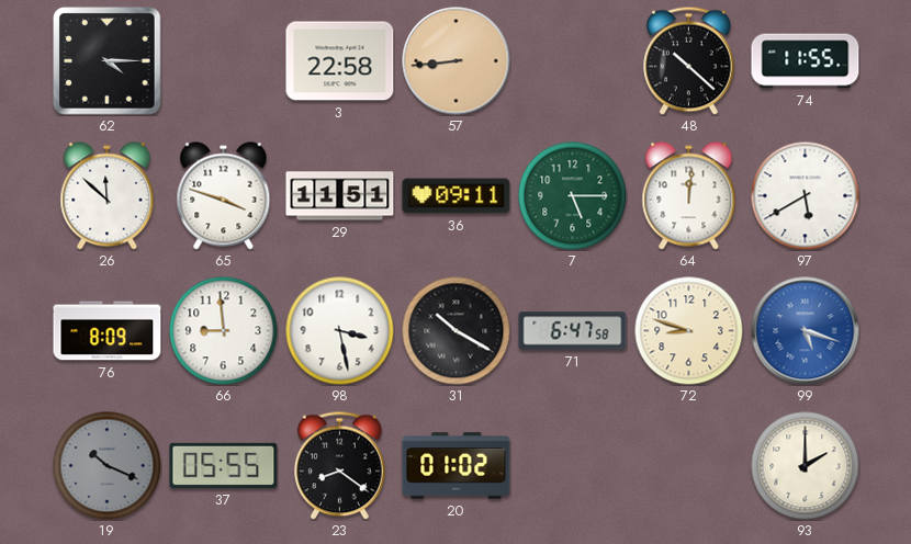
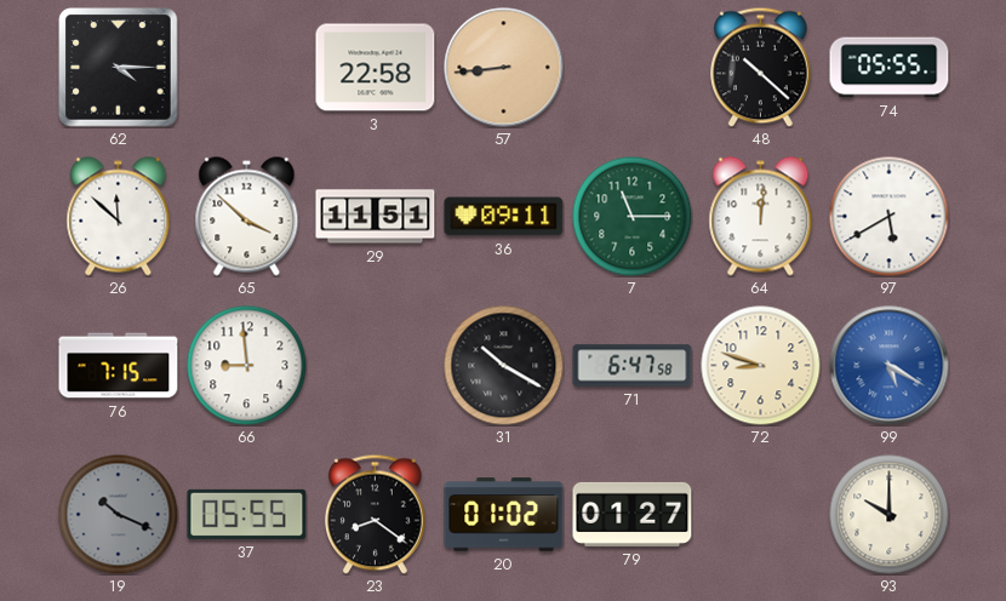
74: 11:55 -> 05:55
65: 3:48 -> 3:52
7: 5:15 -> 11:15
76: 8:09 -> 7:15
98: 3:28 -> none
99: 5:18 -> 5:20
79: none -> 01:27
93: 2:00 -> 10:00
